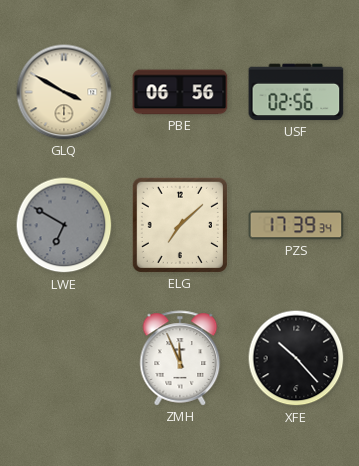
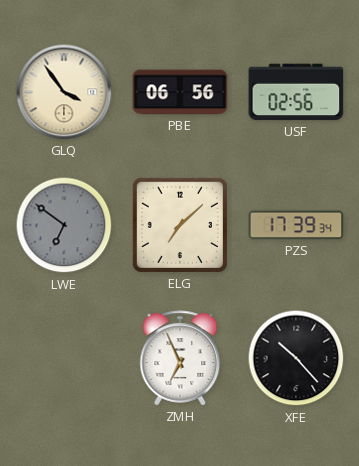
GLQ: 3:50 -> 3:54
LWE: 6:50 -> 6:51
ZMH: 11:56 -> 6:56
